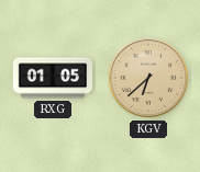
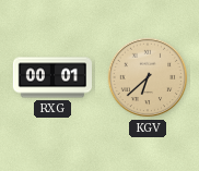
RXG: 01:05 -> 00:01
